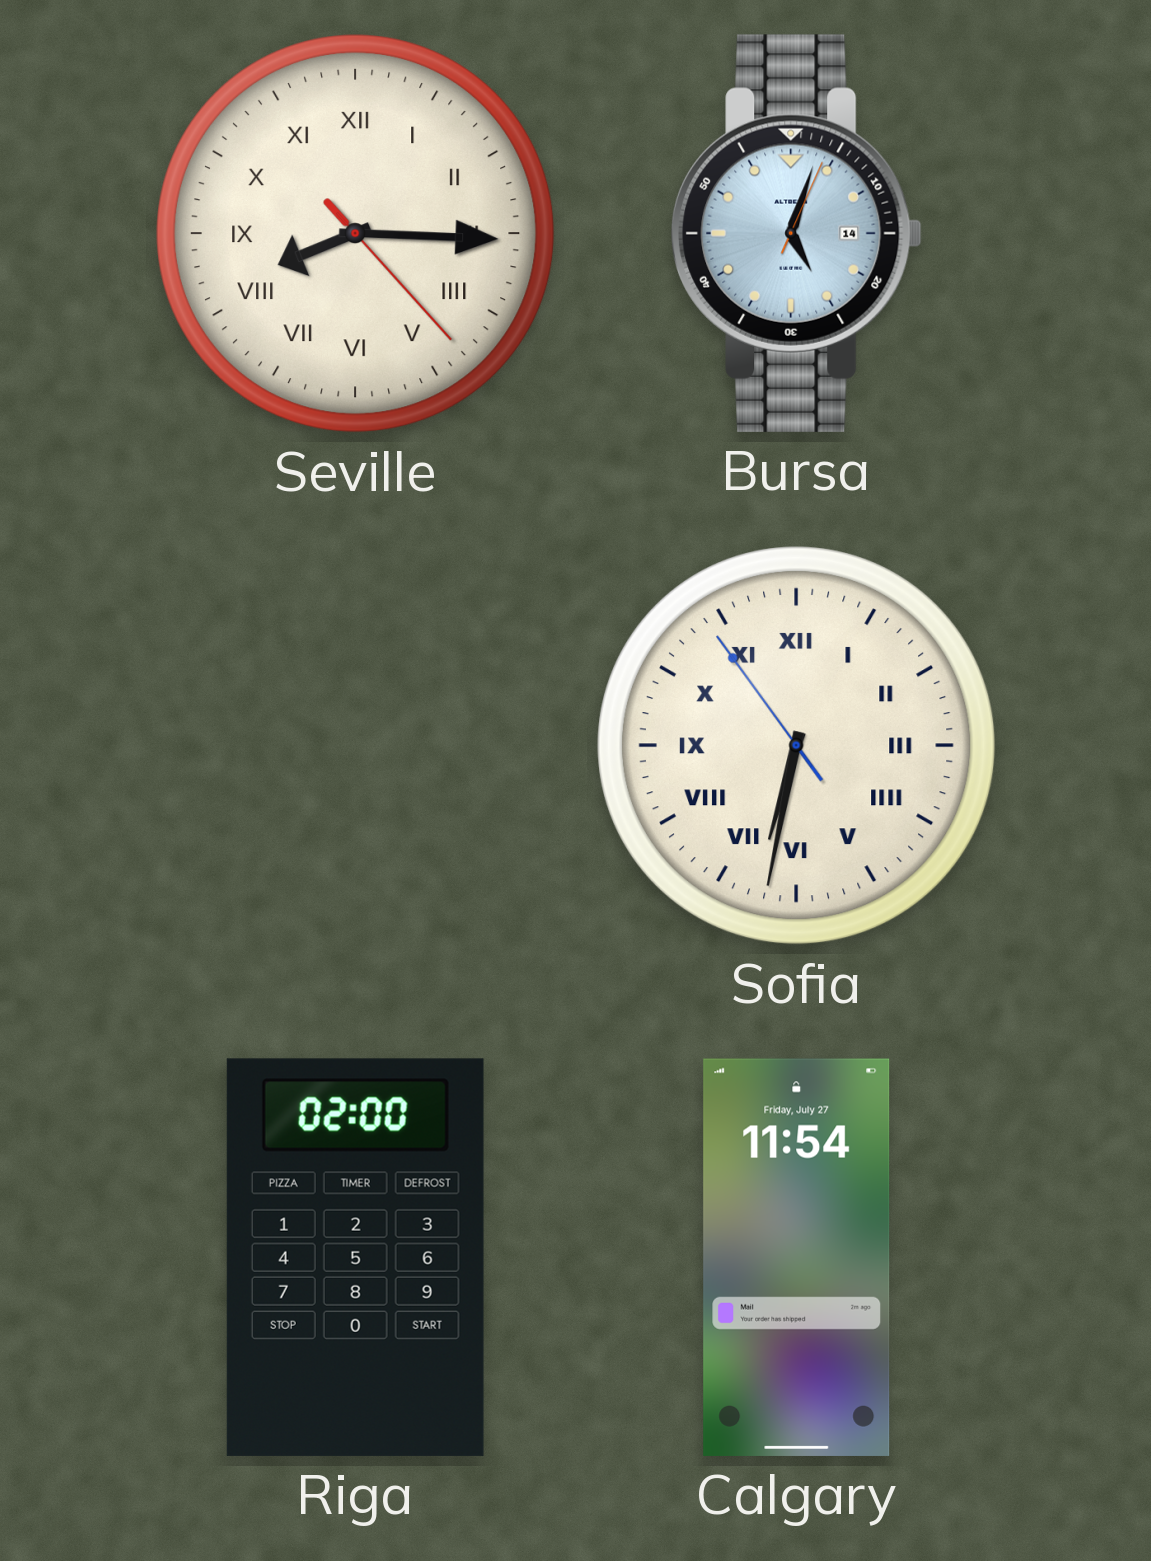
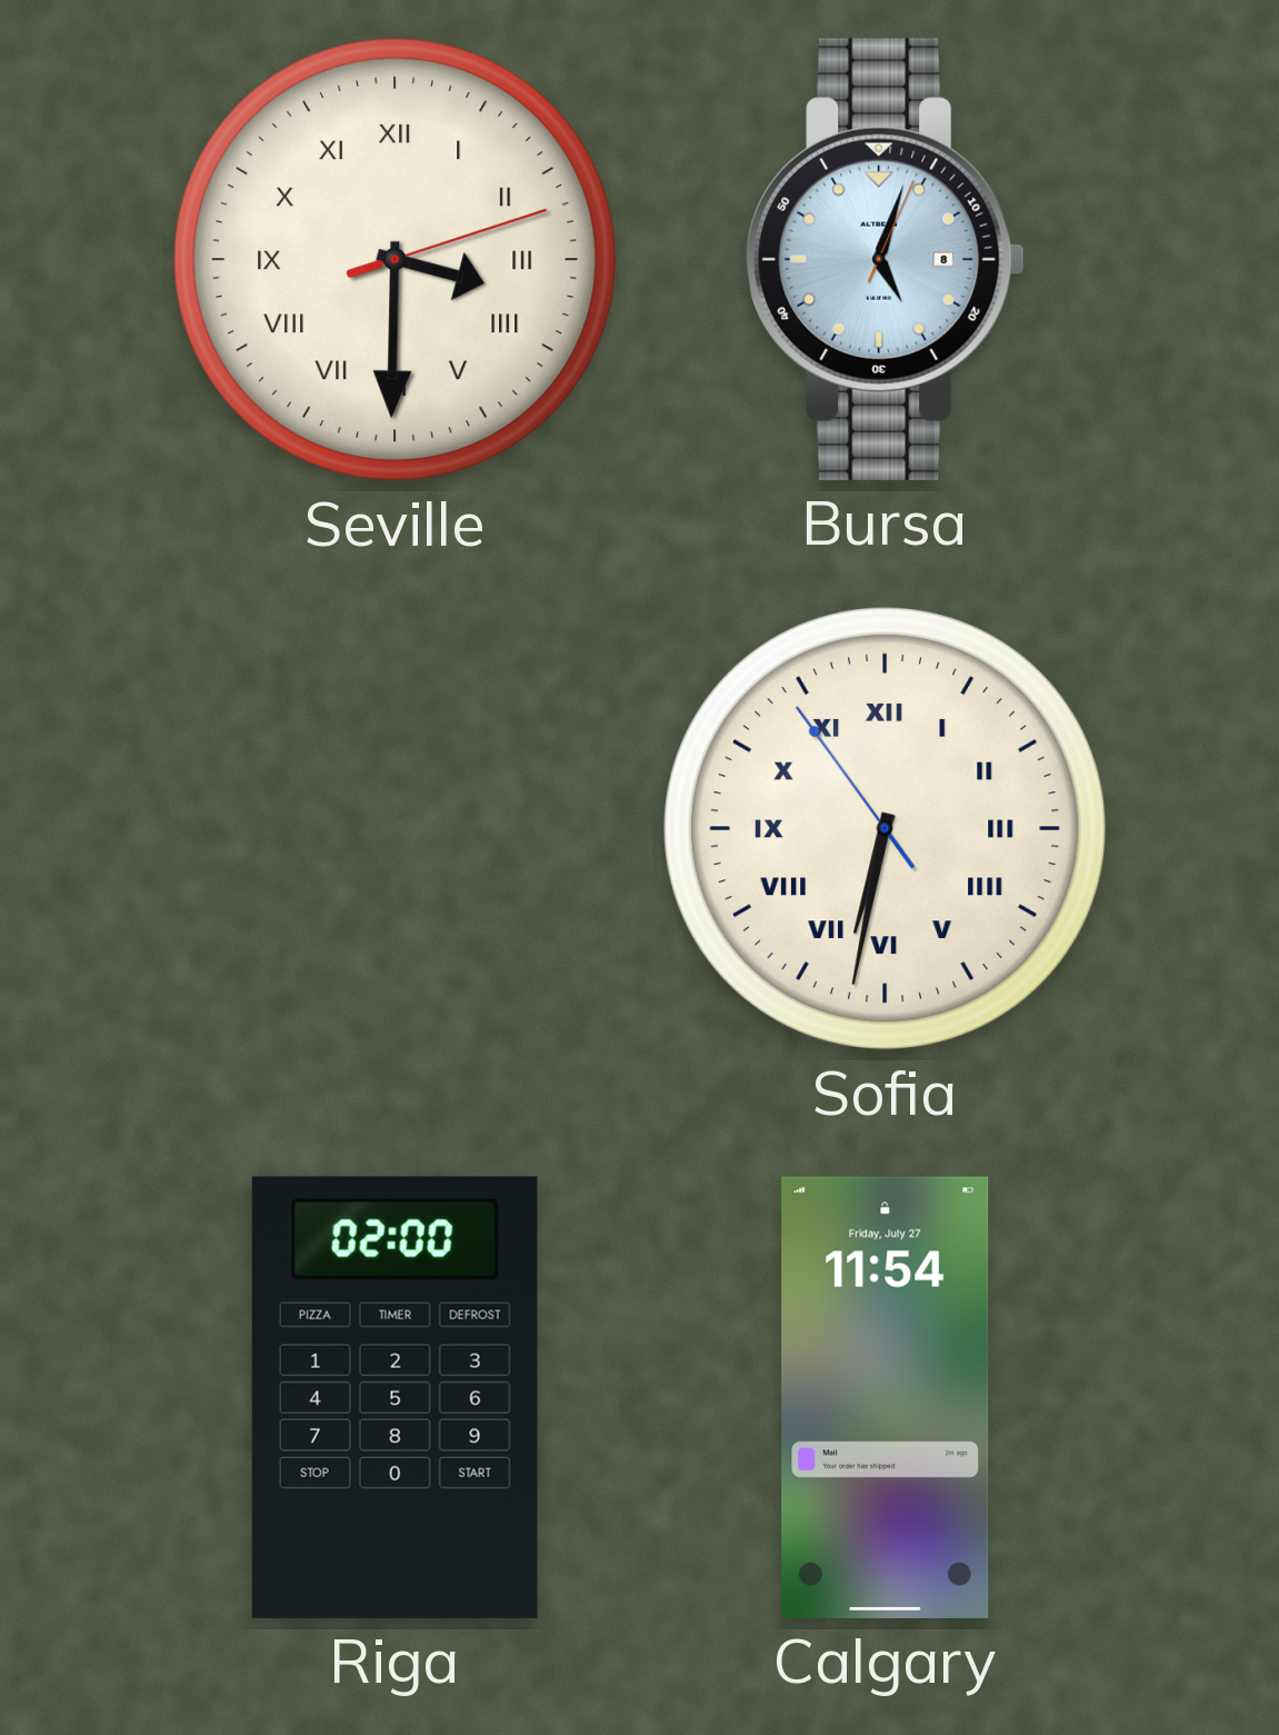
Seville: 8:15 -> 3:30
Bursa date: 14 -> 8
